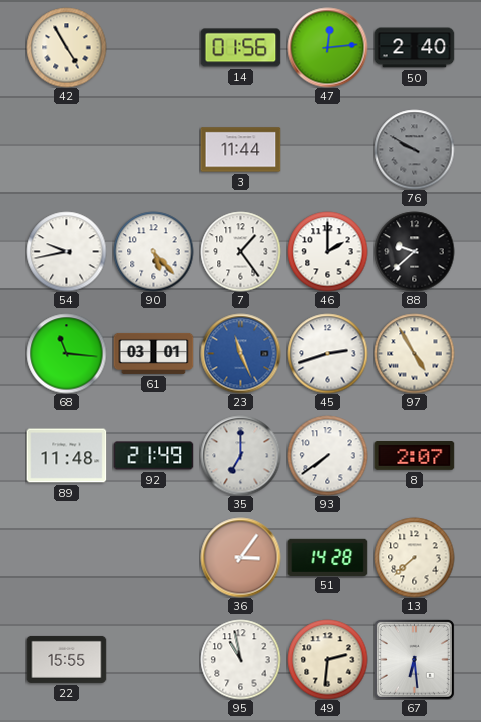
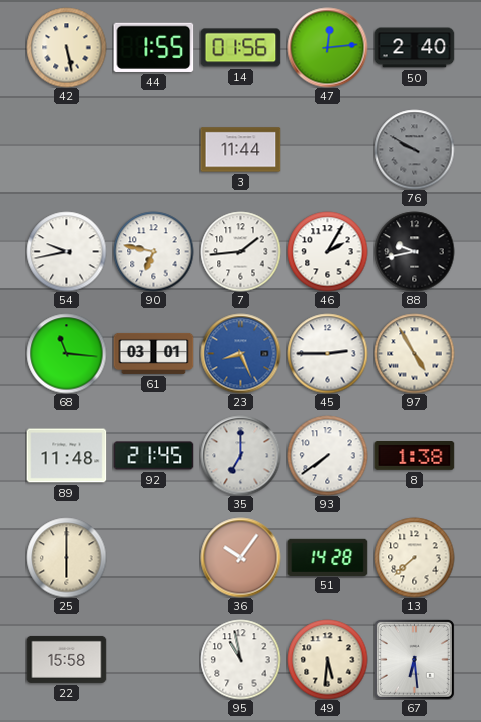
42: 4:55 -> 5:28
44: none -> 1:55
90: 5:23 -> 6:47
7: 1:24 -> 1:44
46: 2:00 -> 2:05
88: 9:38 -> 9:43
23: 11:26 -> 8:26
45: 2:42 -> 2:45
92: 21:49 -> 21:45
8: 2:07 -> 1:38
25: none -> 6:00
36: 3:06 -> 10:06
22: 15:55 -> 15:58
49: 2:31 -> 5:31
